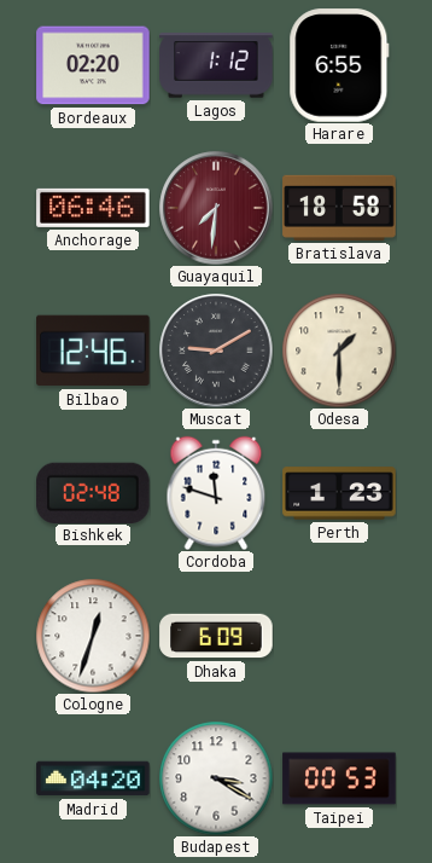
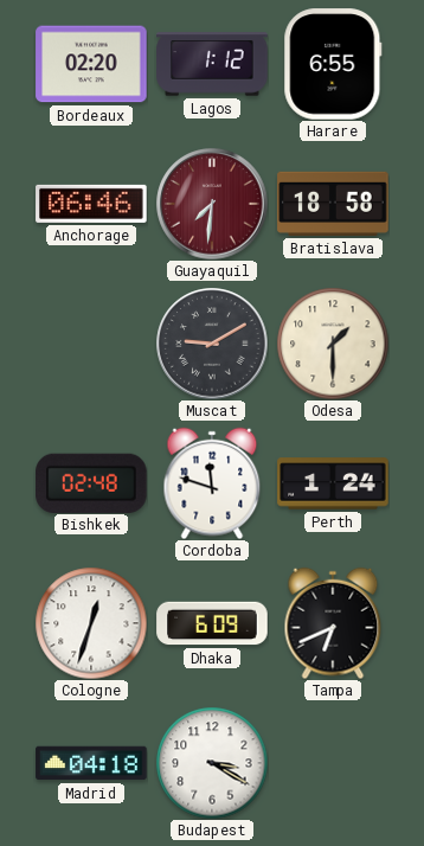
Bilbao: 12:46 -> none
Perth: 1:23 -> 1:24
Tampa: none -> 6:41
Madrid: 04:20 -> 04:18
Taipei: 00:53 -> none
